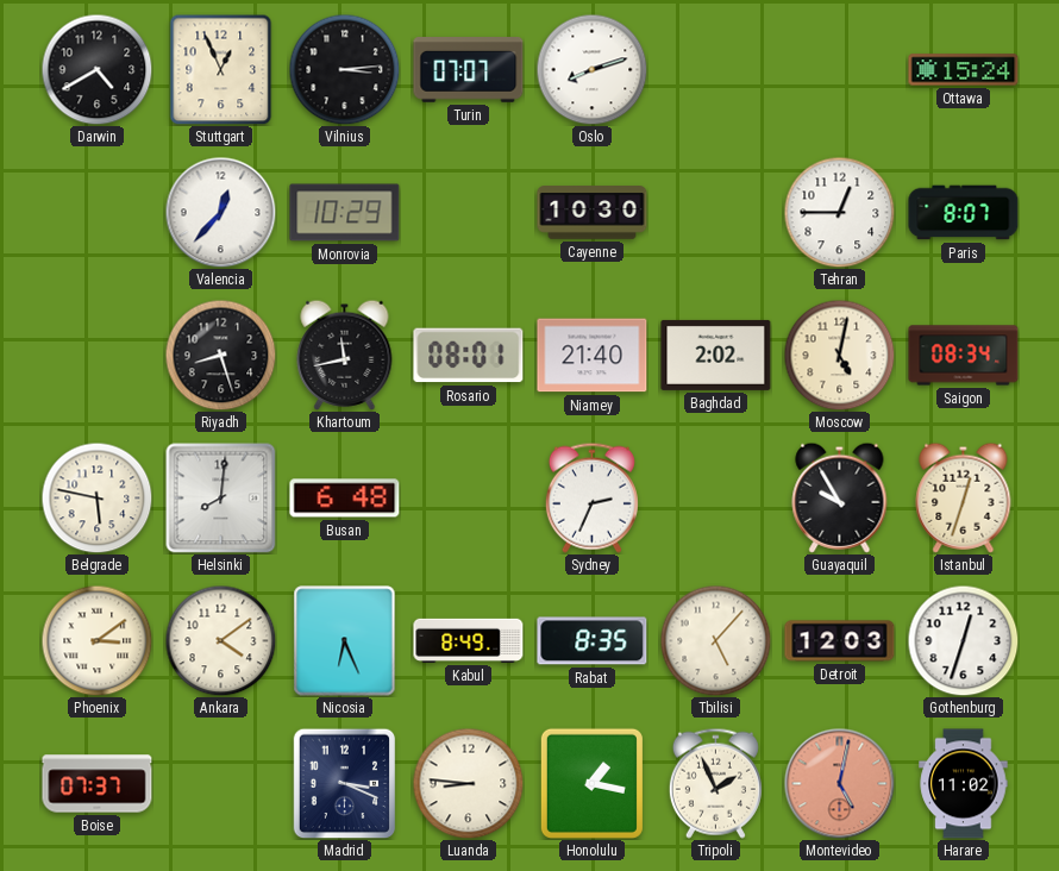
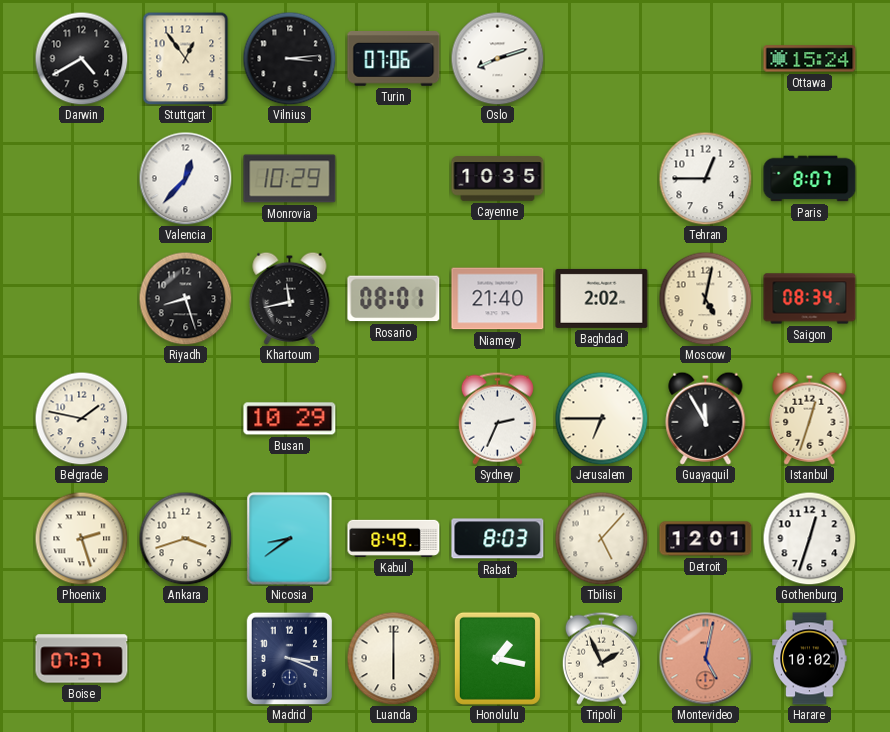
Stuttgart: 12:56 -> 12:54
Turin: 07:07 -> 07:06
Cayenne: 10:30 -> 10:35
Belgrade: 5:47 -> 1:47
Helsinki: 8:01 -> none
Busan: 6:48 -> 10:29
Jerusalem: none -> 6:45
Guayaquil: 9:55 -> 11:55
Phoenix: 3:09 -> 2:27
Ankara: 4:09 -> 3:42
Nicosia: 6:26 -> 8:39
Rabat: 8:35 -> 8:03
Detroit: 12:03 -> 12:01
Luanda: 8:46 -> 6:00
Harare: 11:02 -> 10:02
